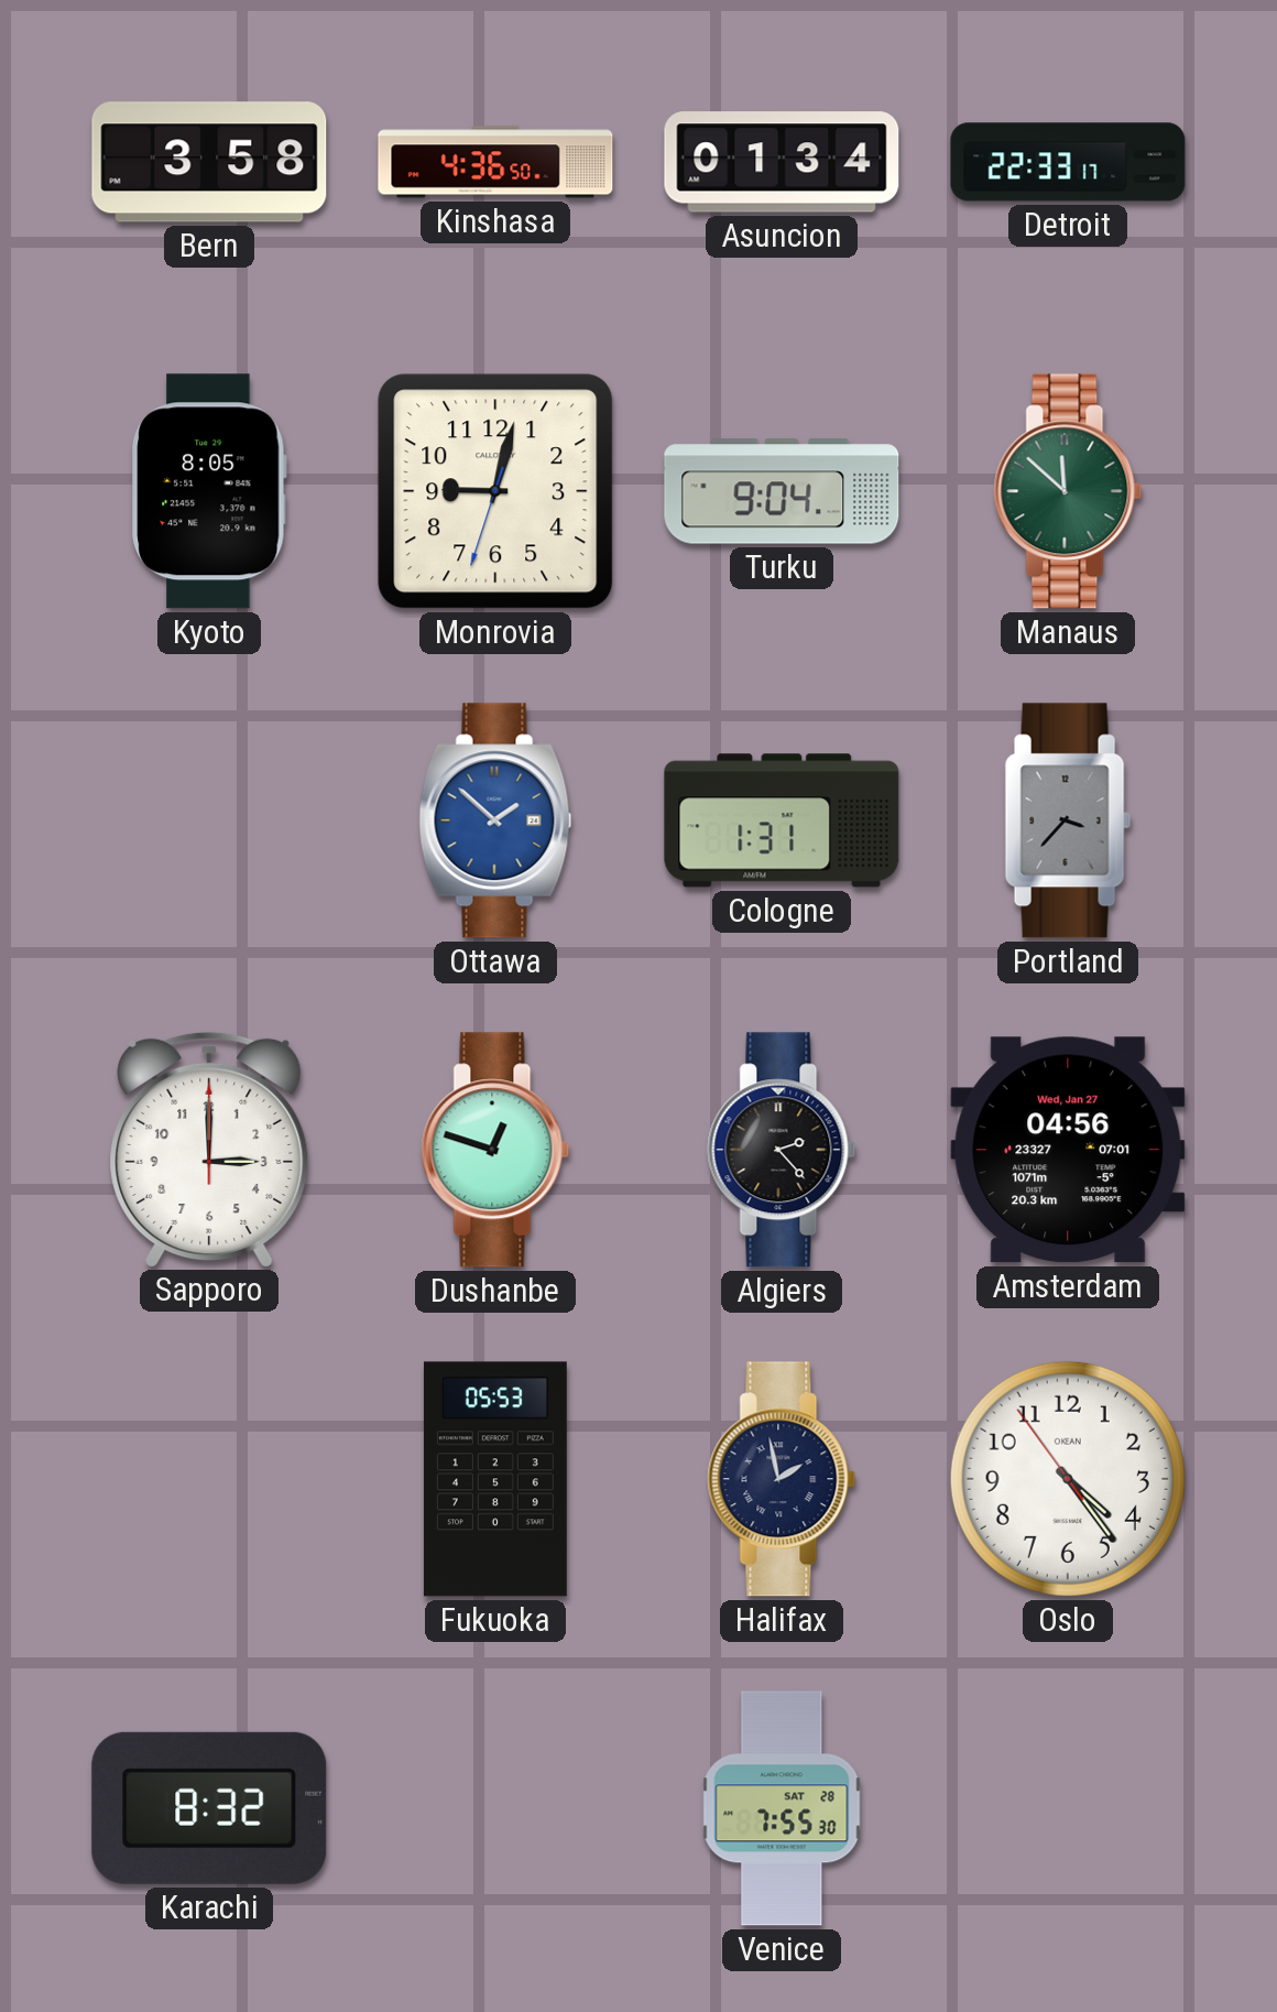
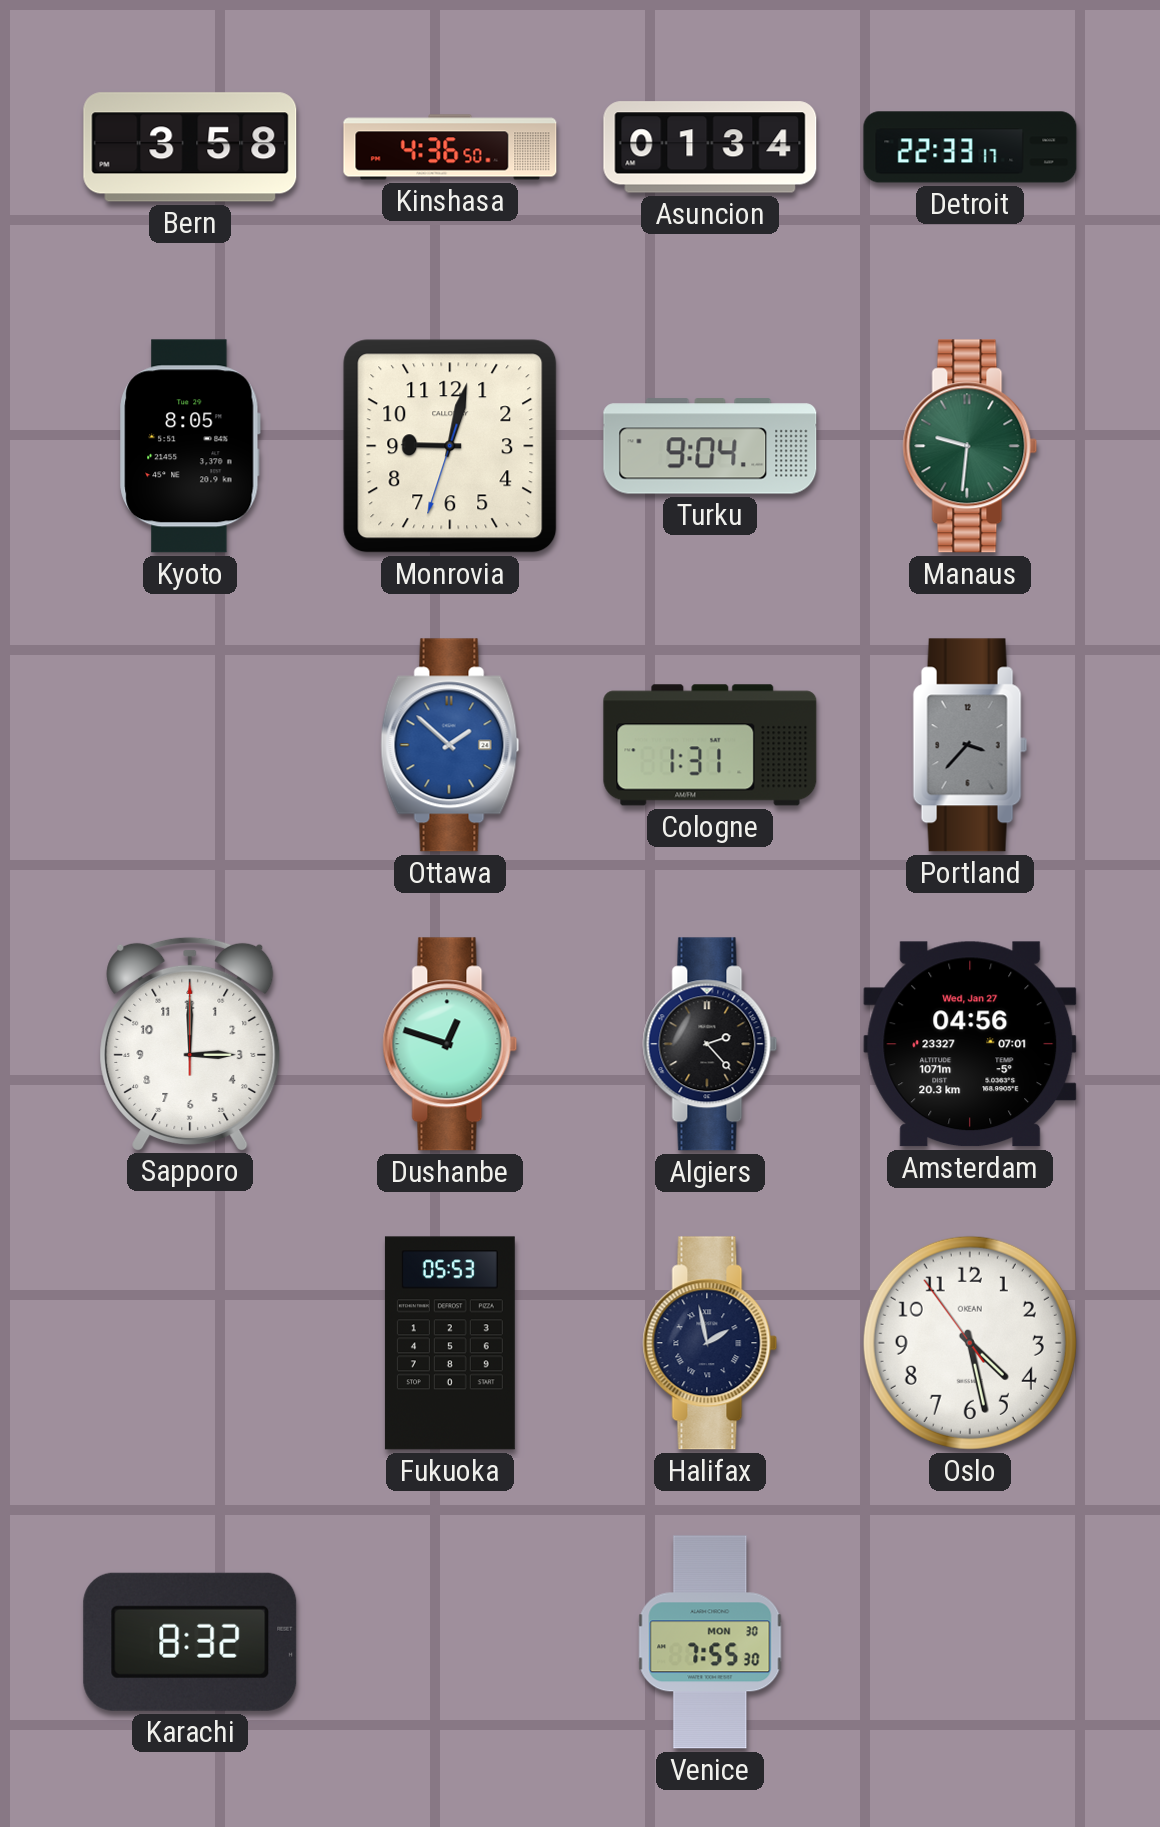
Manaus: 11:52 -> 9:31
Oslo: 4:23 -> 4:27
Venice date: SAT 28 -> MON 30
